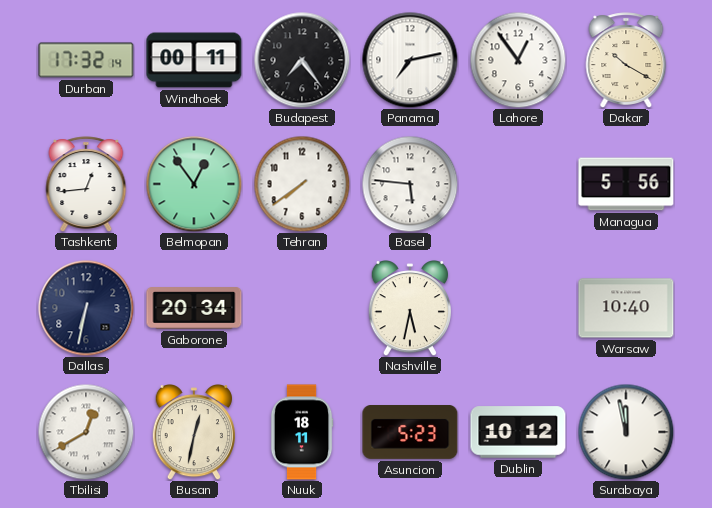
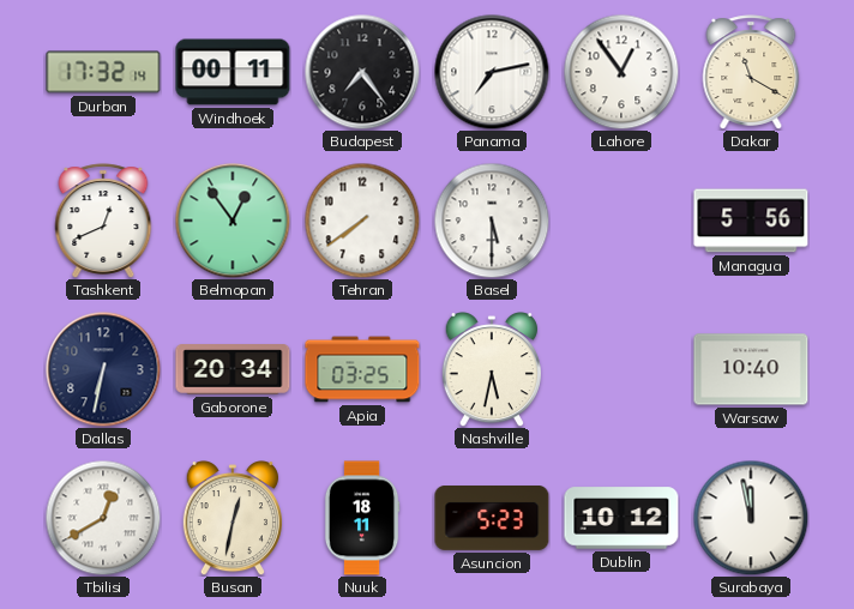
Dakar: 10:20 -> 11:20
Tashkent: 12:44 -> 12:41
Basel: 5:46 -> 5:30
Apia: none -> 03:25
